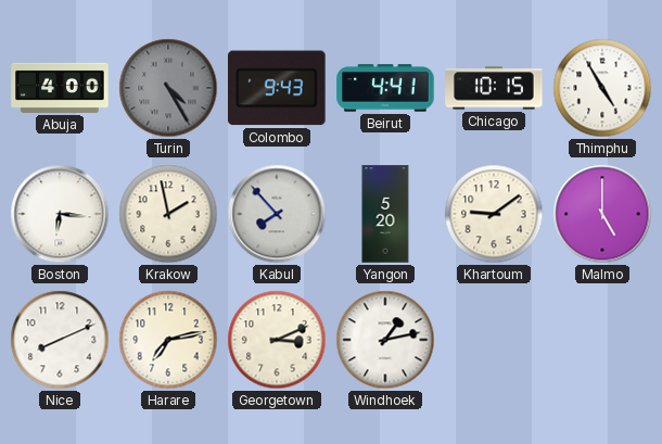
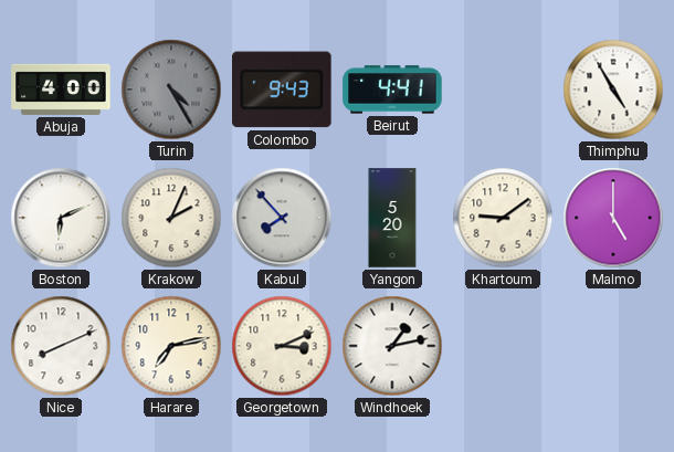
Chicago: 10:15 -> none
Boston: 6:16 -> 6:11
Krakow: 1:58 -> 2:04
